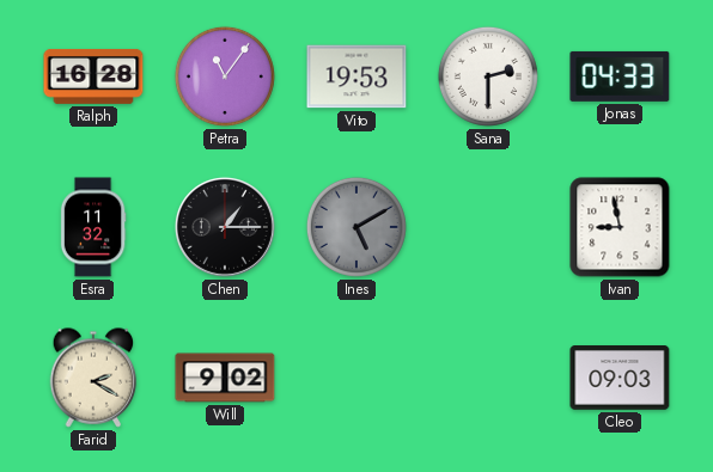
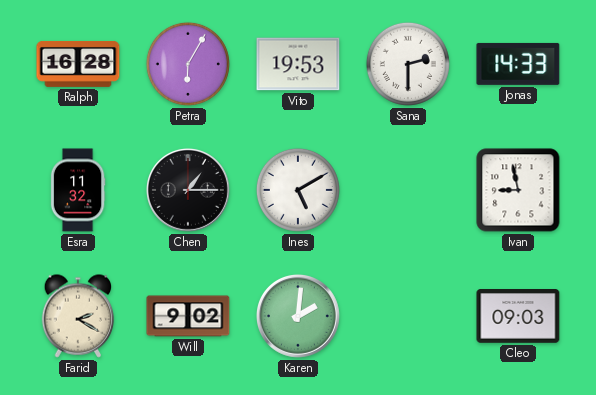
Petra: 11:06 -> 6:05
Jonas: 04:33 -> 14:33
Ines dial: grey -> white
Karen: none -> 2:01
